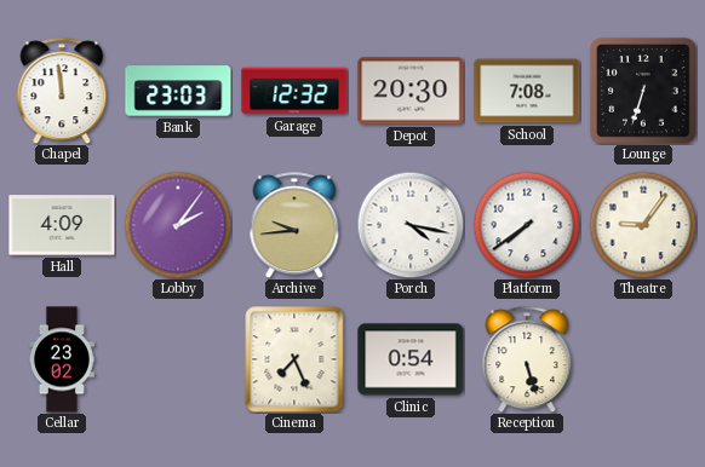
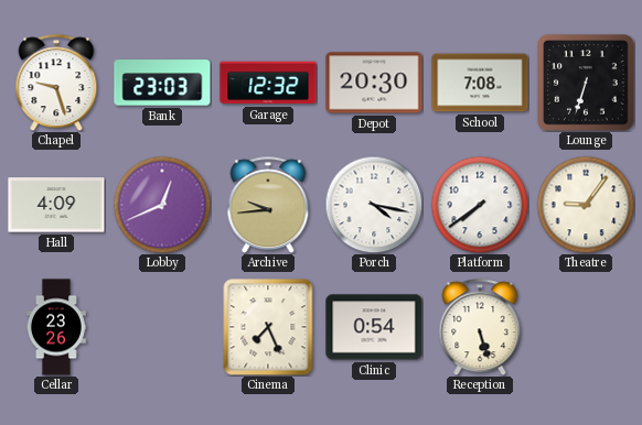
Chapel: 11:59 -> 9:27
Lobby: 2:06 -> 12:41
Cellar: 23:02 -> 23:26
